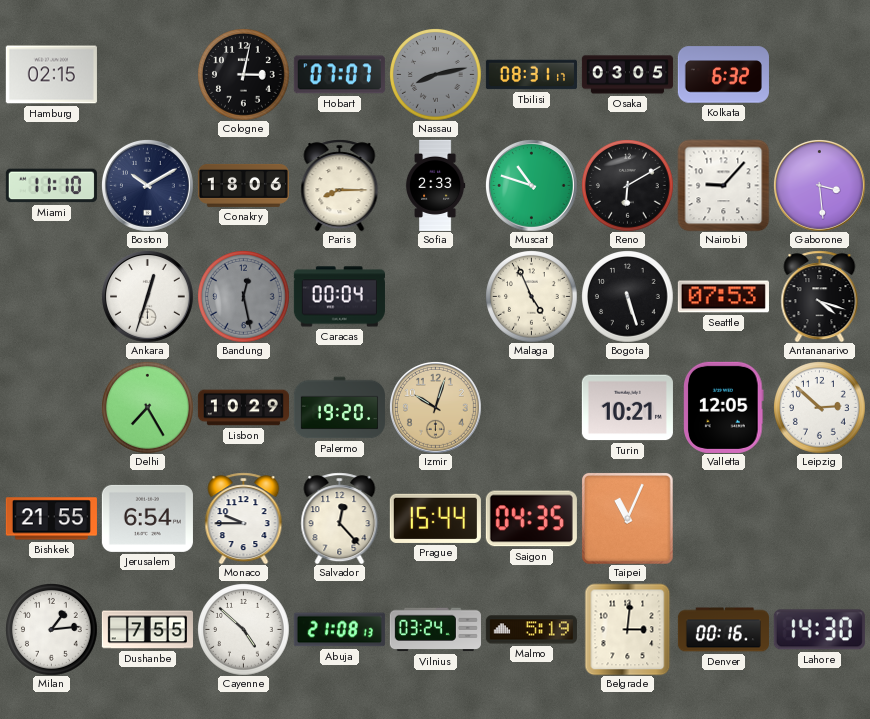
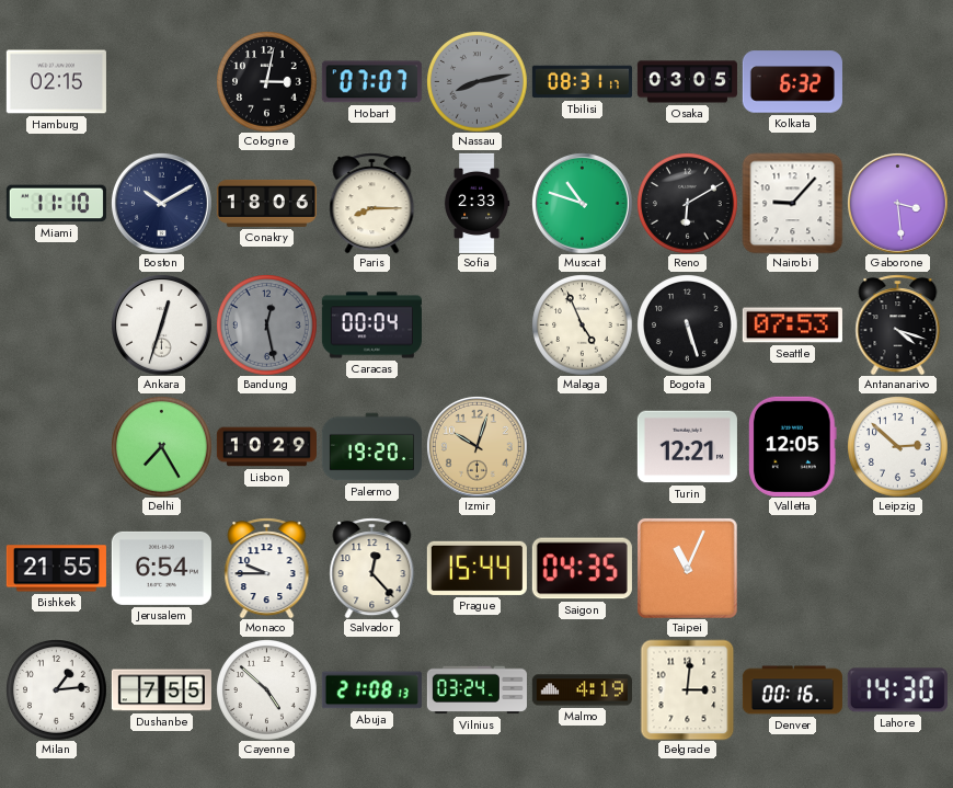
Turin: 10:21 -> 12:21
Malmo: 5:19 -> 4:19
